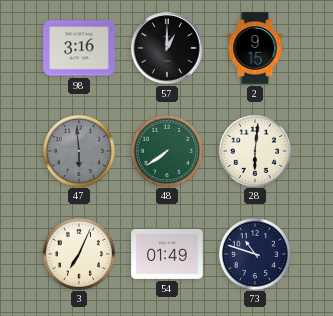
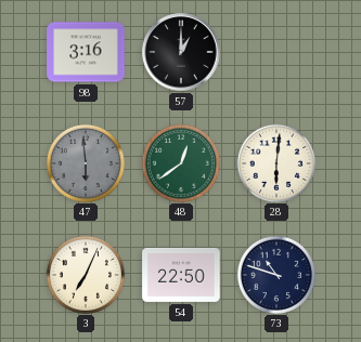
2: 9:15 -> none
48: 7:39 -> 12:39
54: 01:49 -> 22:50
